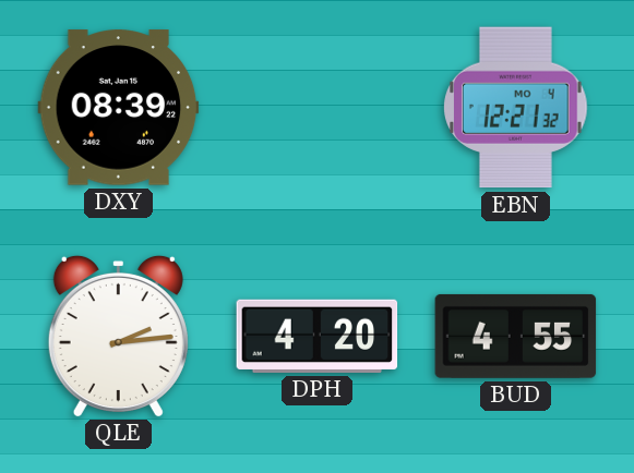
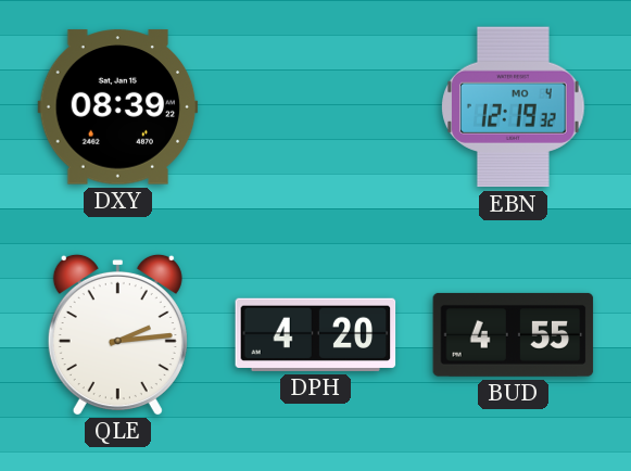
EBN: 12:21 -> 12:19
